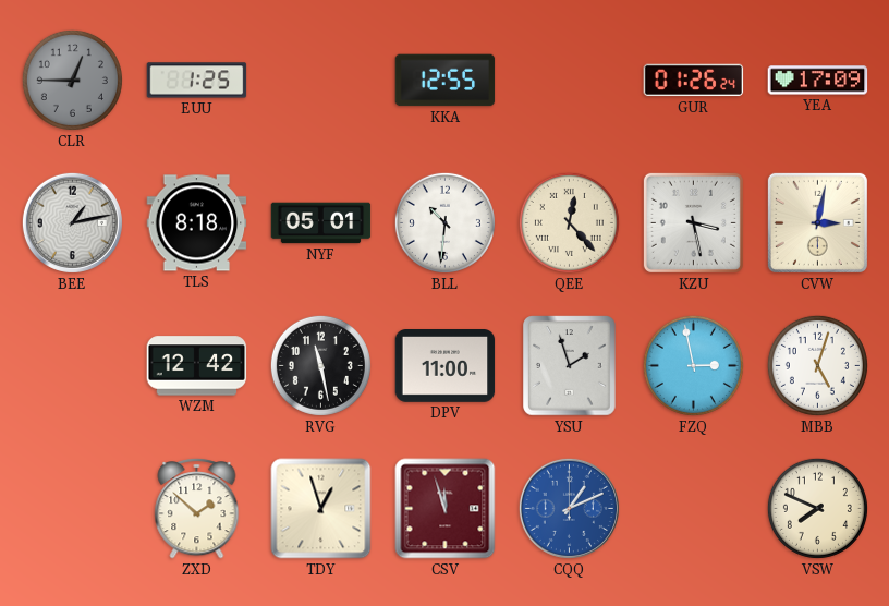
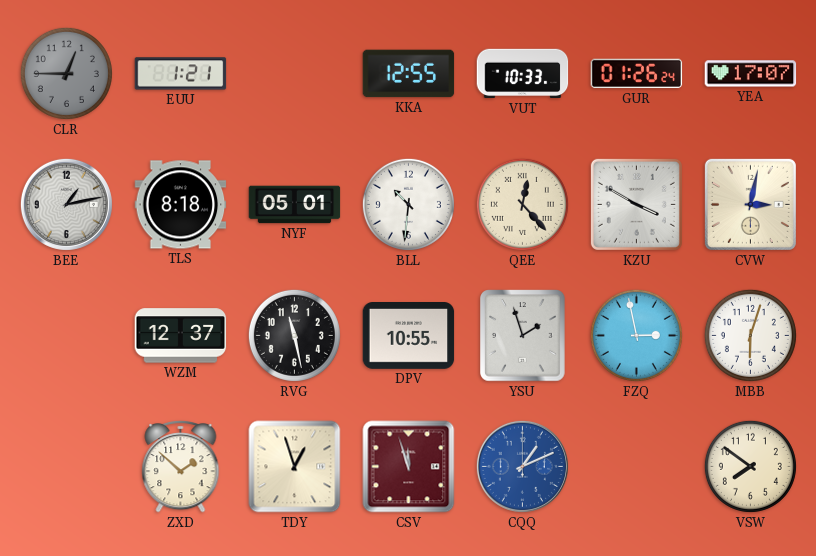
EUU: 1:25 -> 1:21
VUT: none -> 10:33
YEA: 17:09 -> 17:07
KZU: 3:28 -> 3:50
WZM: 12:42 -> 12:37
DPV: 11:00 -> 10:55
MBB: 5:03 -> 6:03
VSW: 7:49 -> 7:51
